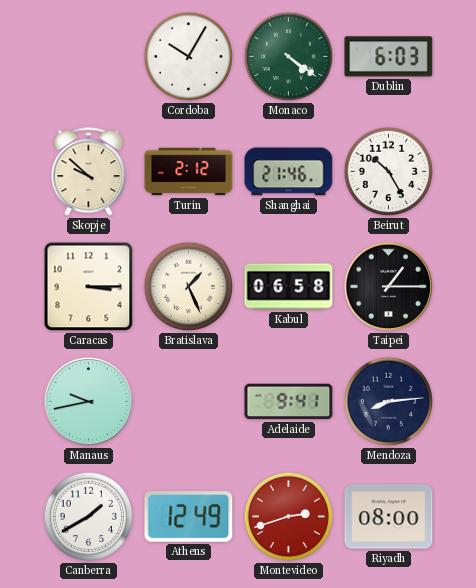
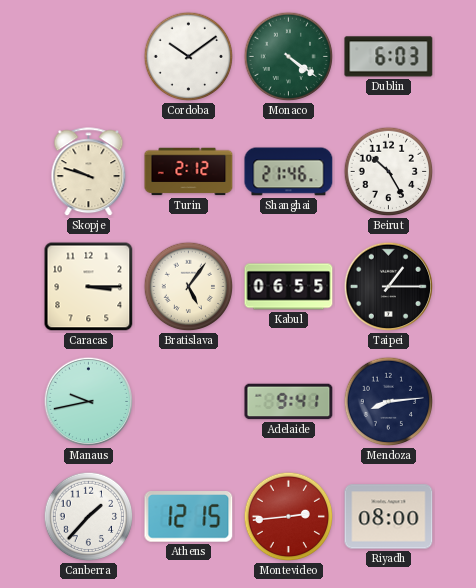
Cordoba: 10:05 -> 10:09
Skopje: 9:52 -> 9:48
Bratislava: 1:26 -> 5:06
Kabul: 06:58 -> 06:55
Canberra: 1:40 -> 1:37
Athens: 12:49 -> 12:15
Montevideo: 2:42 -> 2:44
